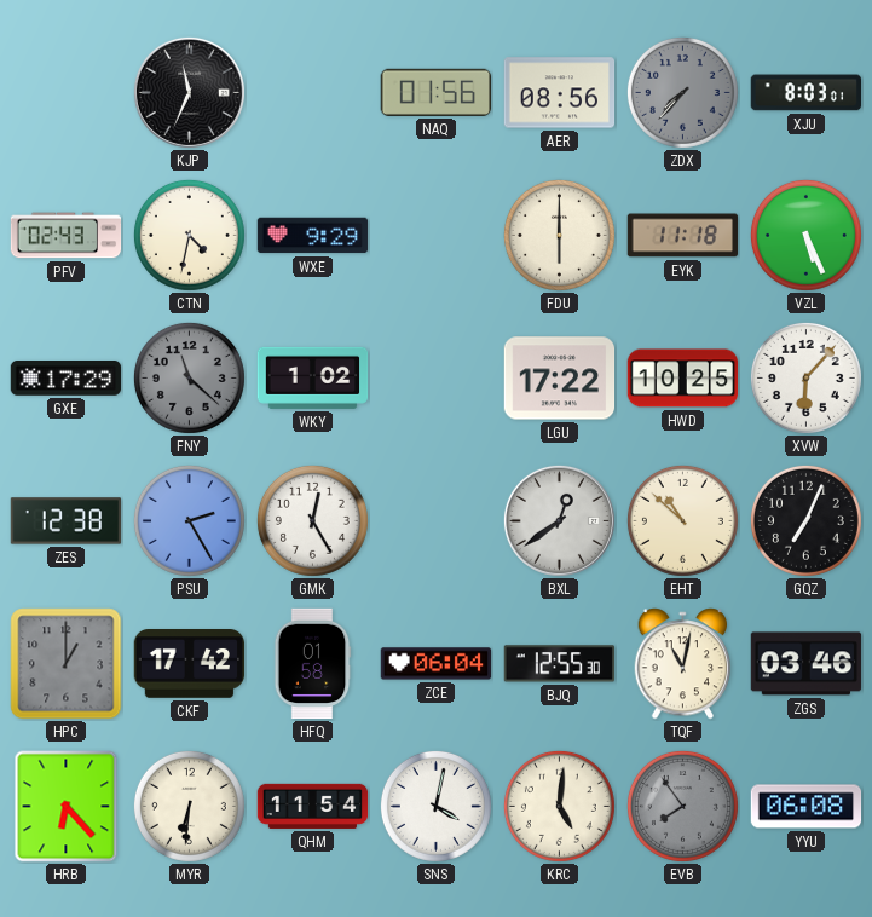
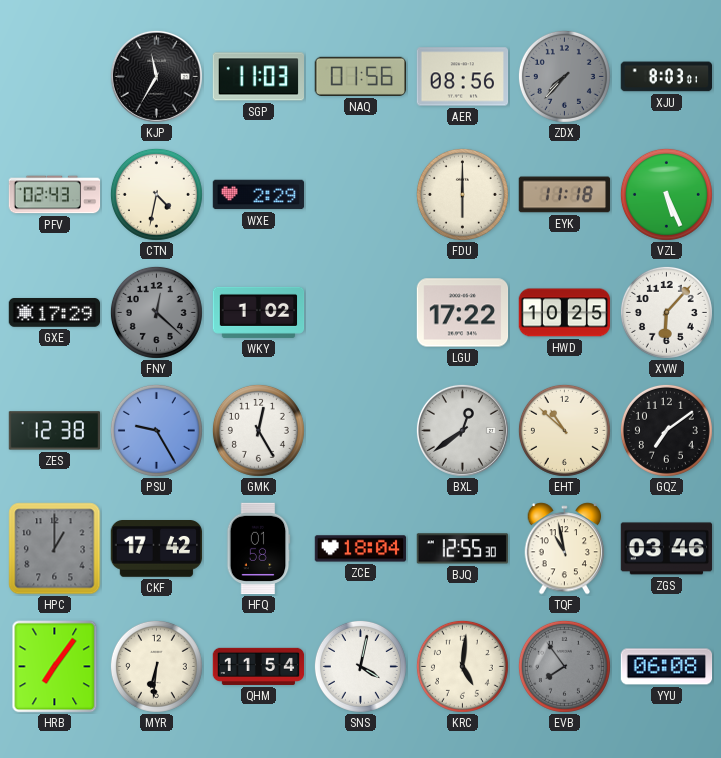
KJP: 11:34 -> 11:35
SGP: none -> 11:03
WXE: 9:29 -> 2:29
FNY: 11:22 -> 12:22
PSU: 2:25 -> 9:25
GQZ: 7:04 -> 7:09
ZCE: 06:04 -> 18:04
TQF: 11:02 -> 10:58
HRB: 6:23 -> 7:06
